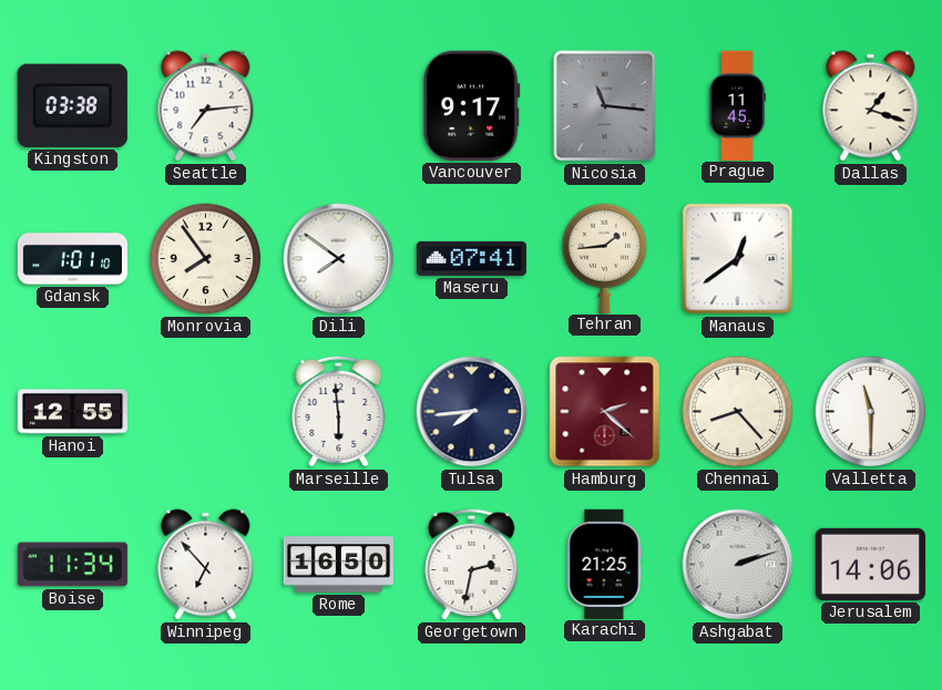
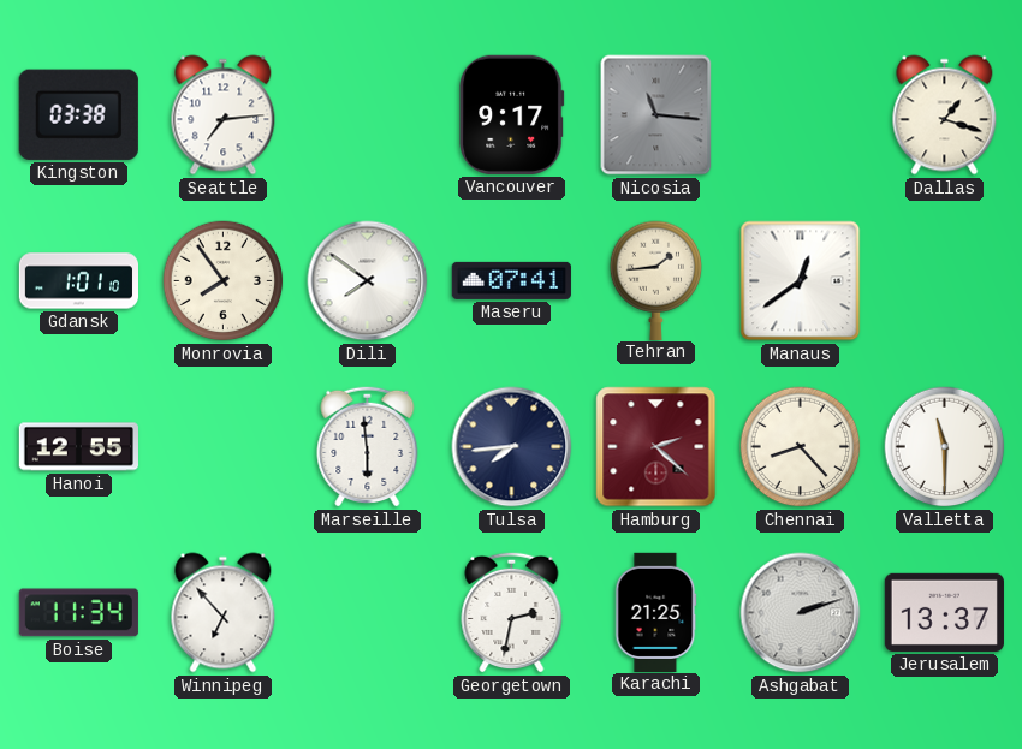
Prague: 11:45 -> none
Rome: 16:50 -> none
Jerusalem: 14:06 -> 13:37
